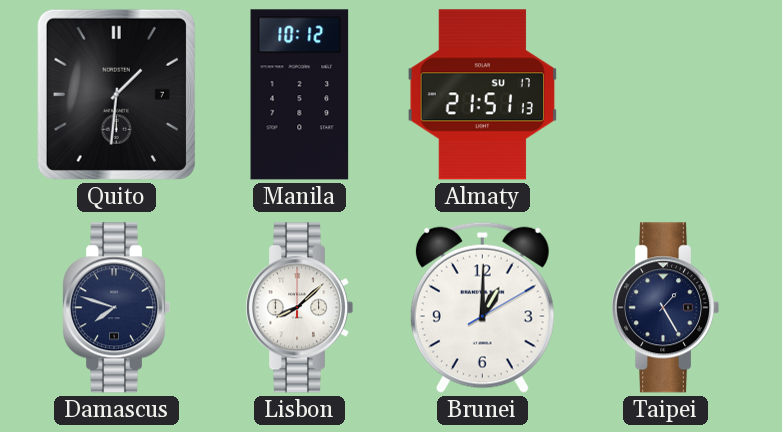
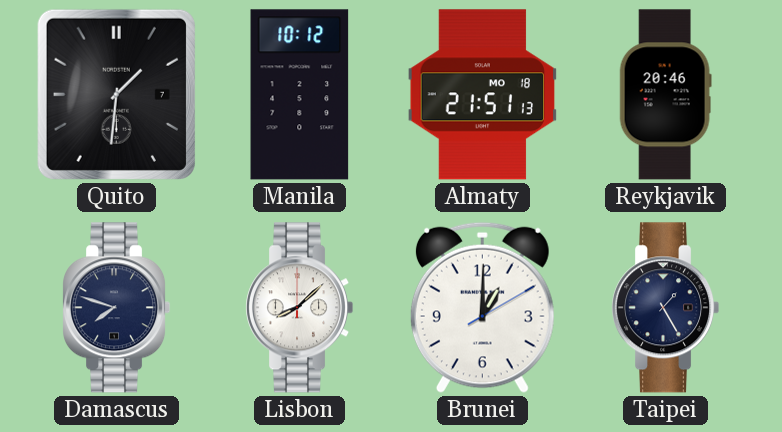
Almaty date: SU 17 -> MO 18
Reykjavik: none -> 20:46
